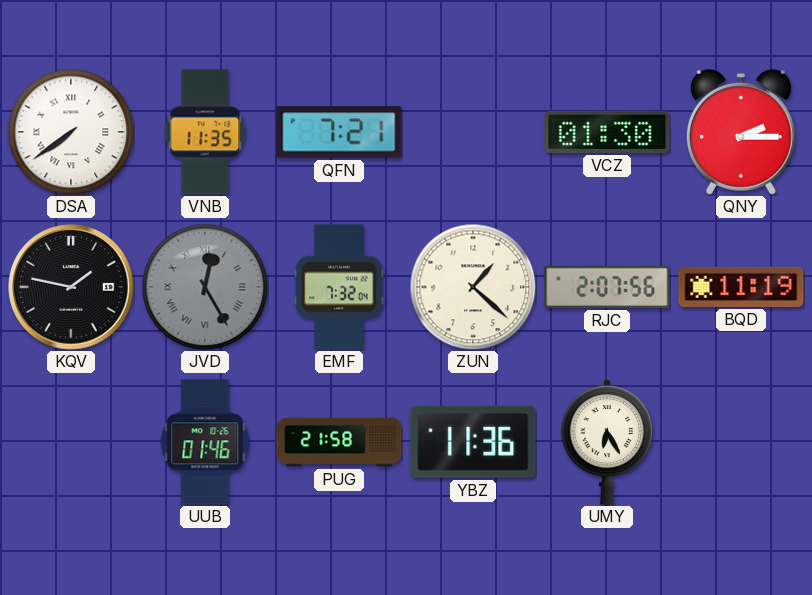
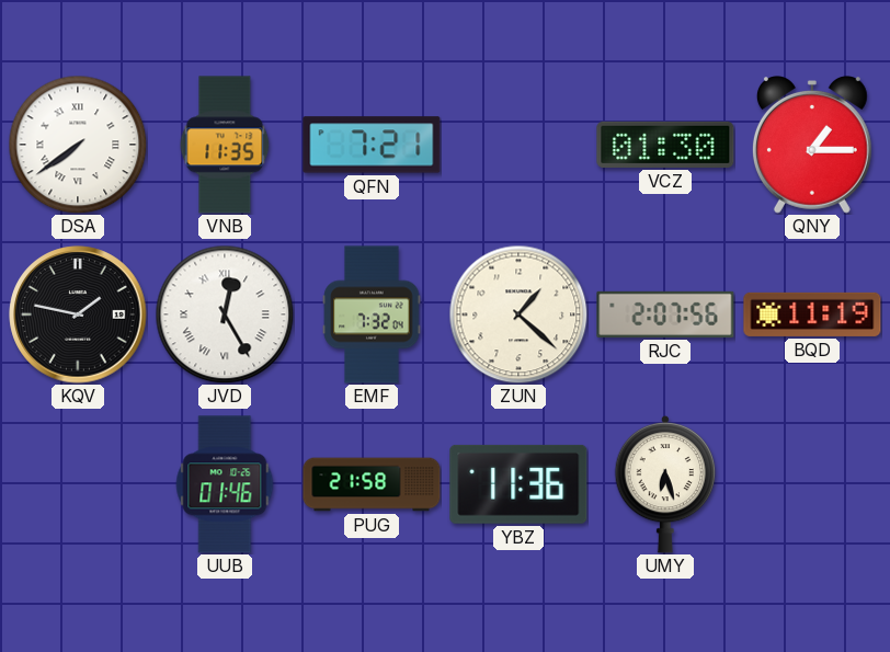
QNY: 2:15 -> 1:15
JVD dial: grey -> white
UMY: 6:25 -> 6:27
